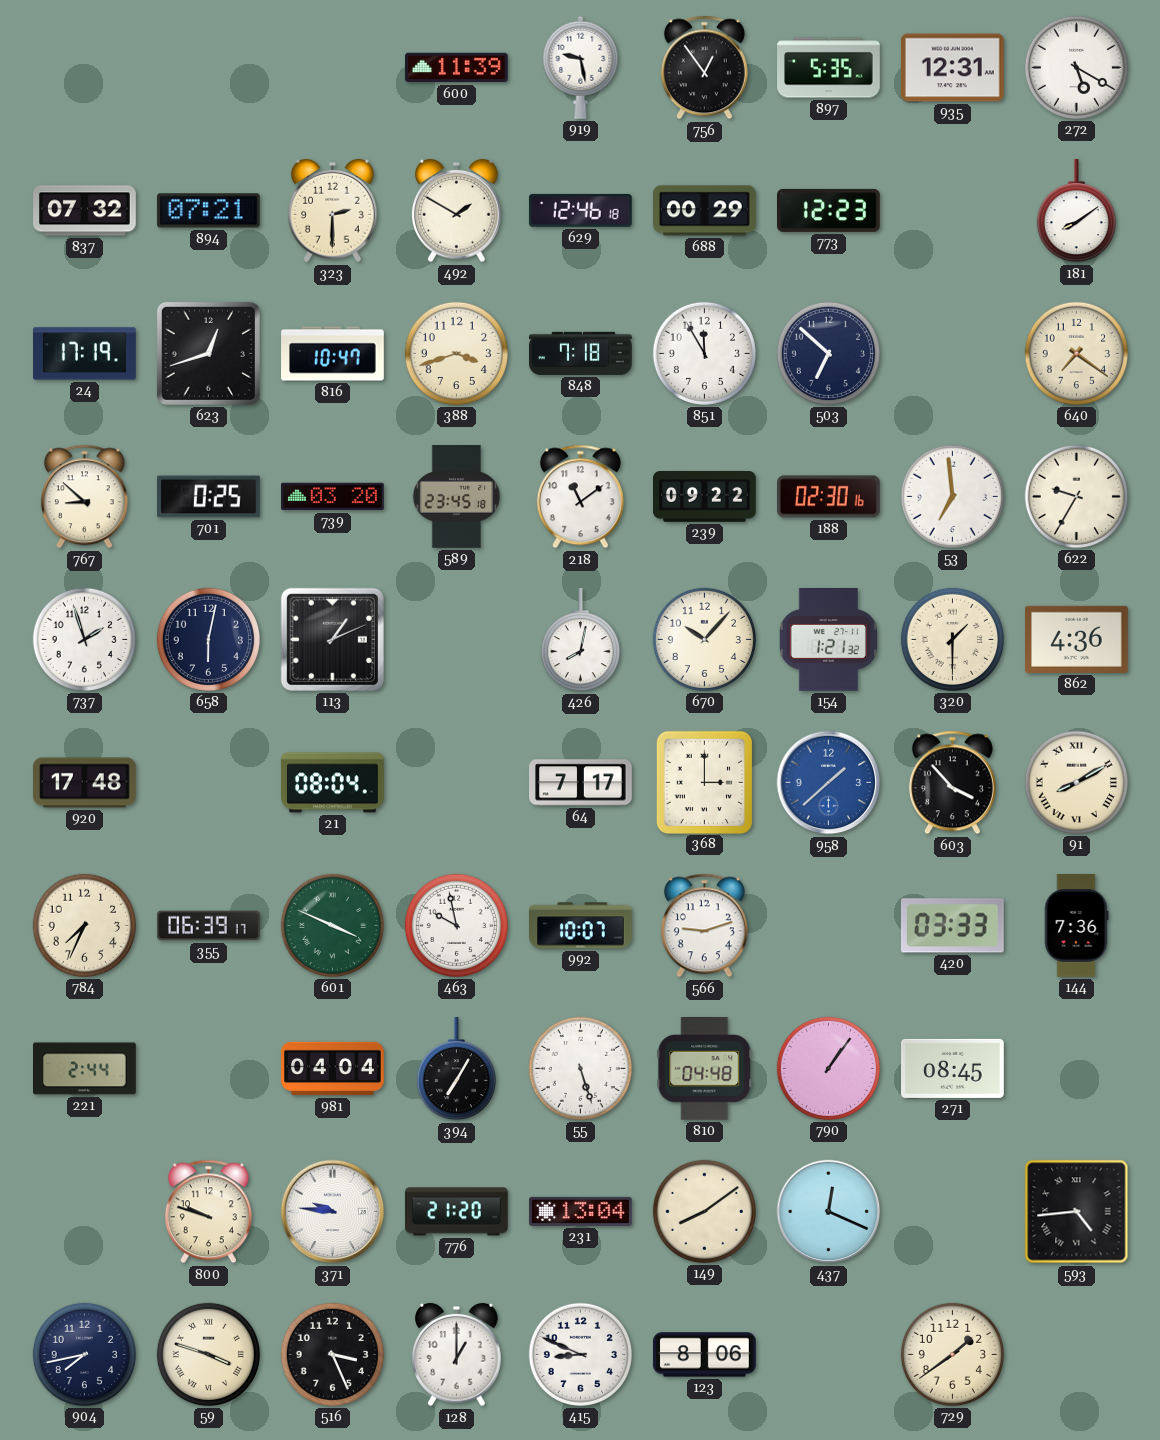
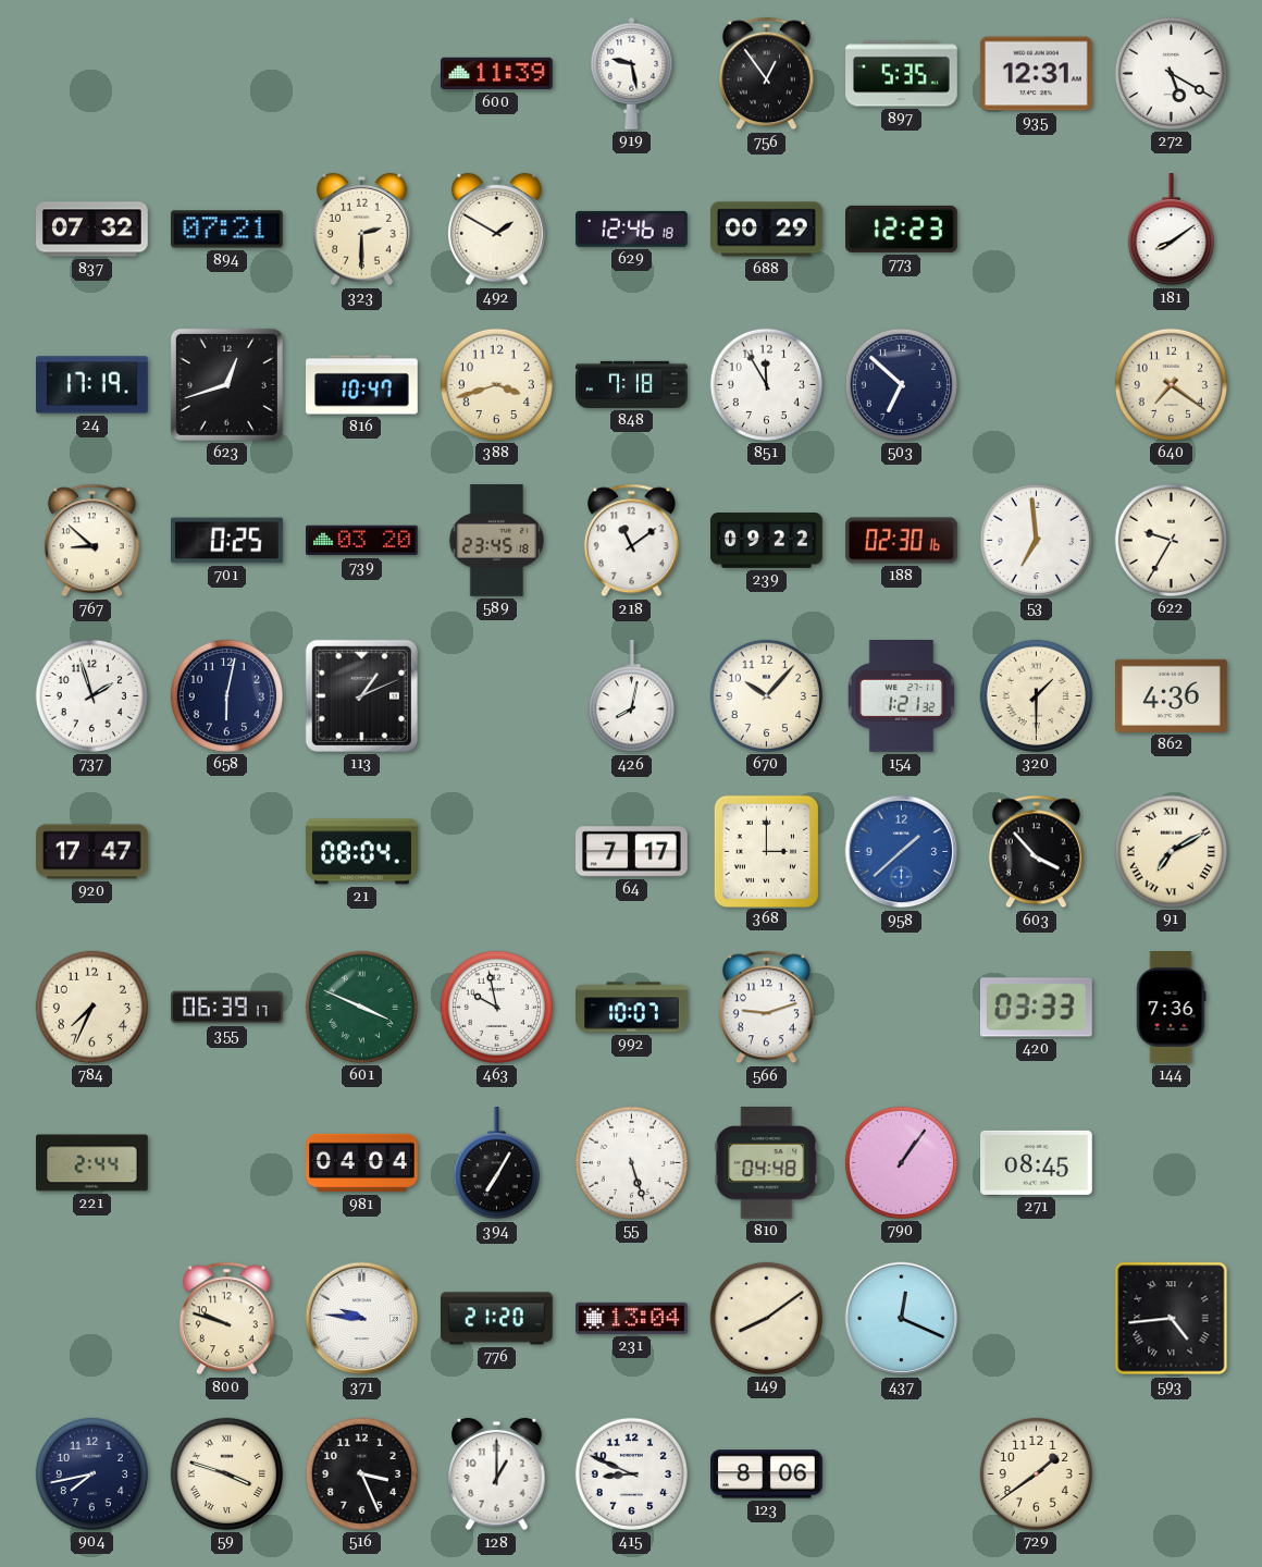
920: 17:48 -> 17:47
91: 8:10 -> 7:10
